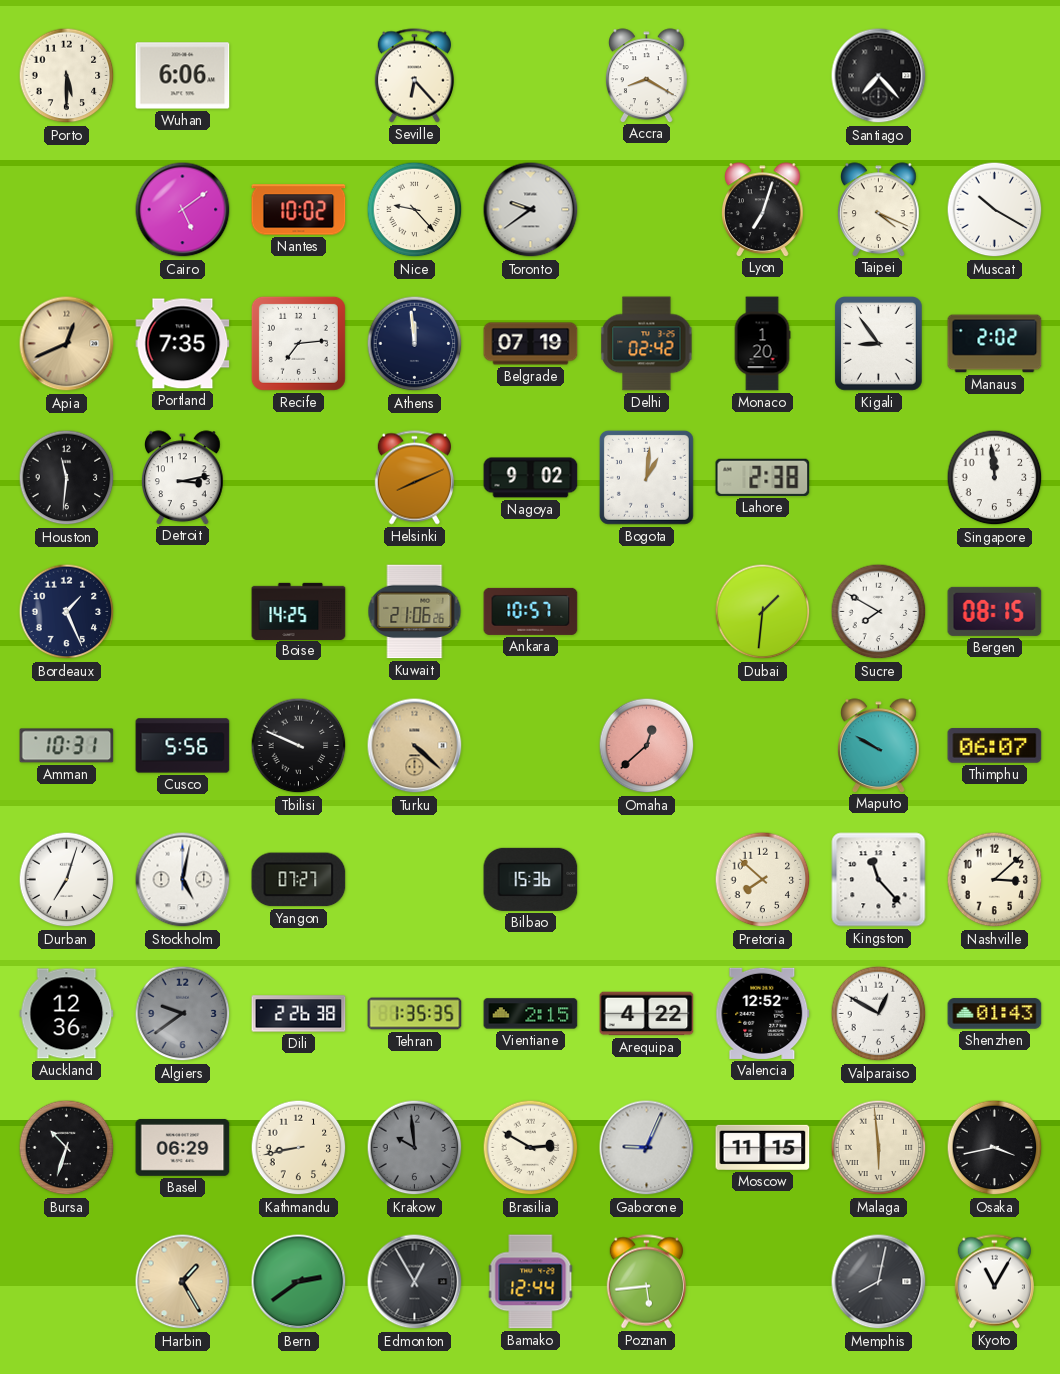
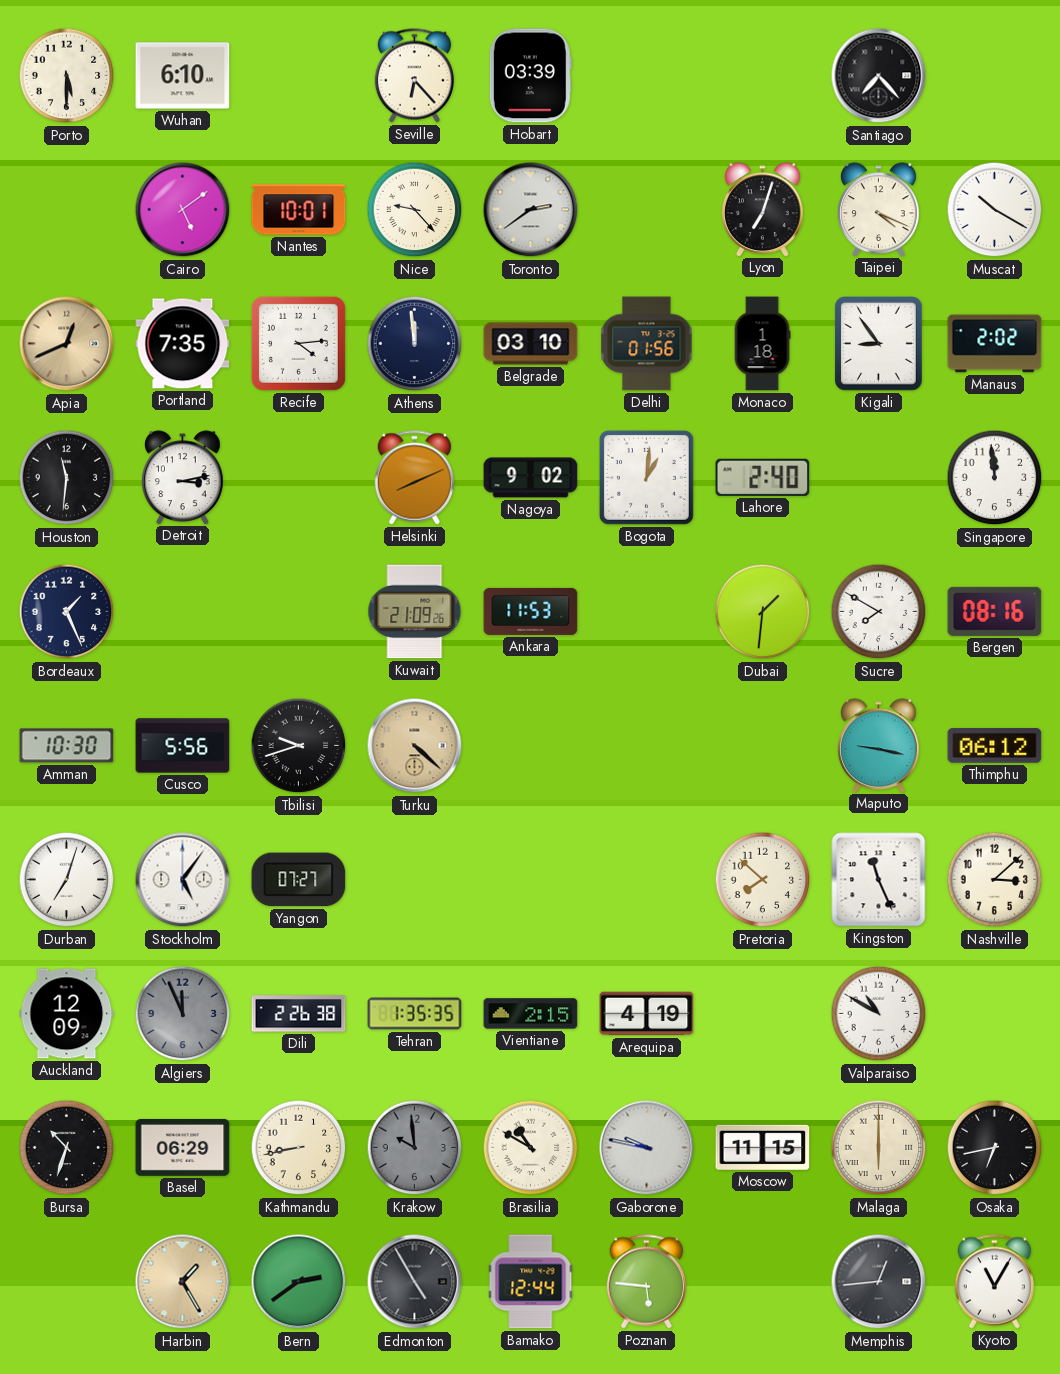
Wuhan: 6:06 -> 6:10
Hobart: none -> 03:39
Accra: 8:20 -> none
Nantes: 10:02 -> 10:01
Toronto: 9:39 -> 2:39
Recife: 7:14 -> 4:14
Belgrade: 07:19 -> 03:10
Delhi: 02:42 -> 01:56
Monaco: 1:20 -> 1:18
Lahore: 2:38 -> 2:40
Boise: 14:25 -> none
Kuwait: 21:06 -> 21:09
Ankara: 10:57 -> 11:53
Bergen: 08:15 -> 08:16
Amman: 10:31 -> 10:30
Tbilisi: 9:49 -> 9:42
Omaha: 12:38 -> none
Maputo: 9:50 -> 9:17
Thimphu: 06:07 -> 06:12
Stockholm: 5:02 -> 5:06
Bilbao: 15:36 -> none
Kingston: 11:23 -> 11:26
Auckland: 12:36 -> 12:09
Algiers: 9:39 -> 11:56
Arequipa: 4:22 -> 4:19
Valencia: 12:52 -> none
Valparaiso: 12:50 -> 10:50
Shenzhen: 01:43 -> none
Brasilia: 2:50 -> 10:50
Gaborone: 9:04 -> 9:47
Malaga: 5:59 -> 6:00
Osaka: 3:43 -> 6:43
Edmonton: 12:55 -> 4:55
Poznan: 5:44 -> 5:46
Memphis: 8:02 -> 12:44
